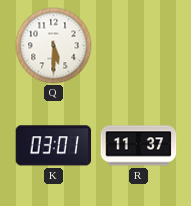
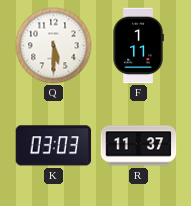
F: none -> 1:11
K: 03:01 -> 03:03
